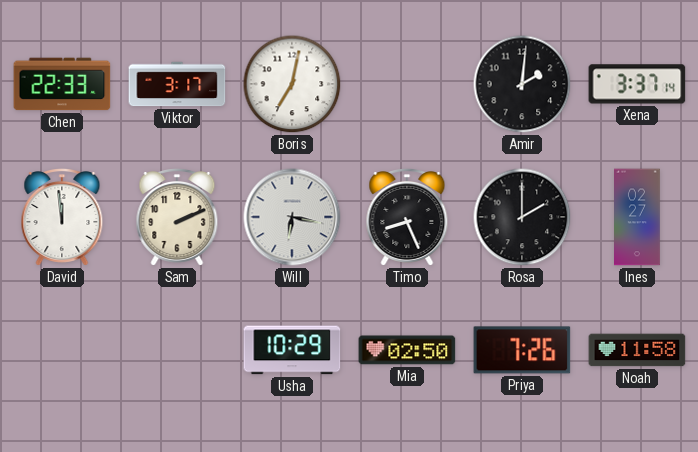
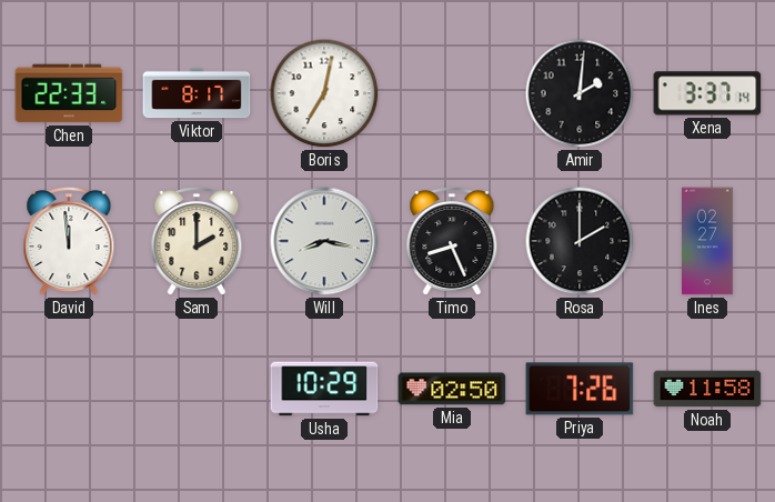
Viktor: 3:17 -> 8:17
Sam: 2:11 -> 2:00
Will: 6:17 -> 8:17
